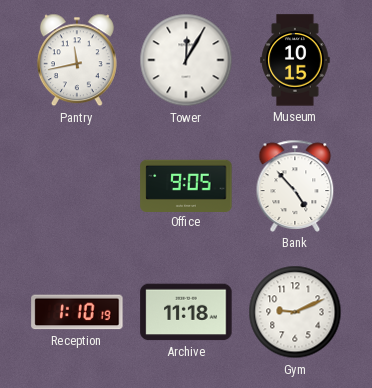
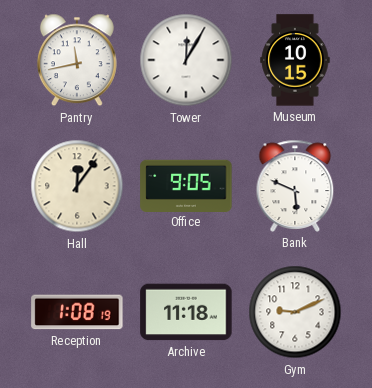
Hall: none -> 12:06
Bank: 4:53 -> 5:49
Reception: 1:10 -> 1:08
